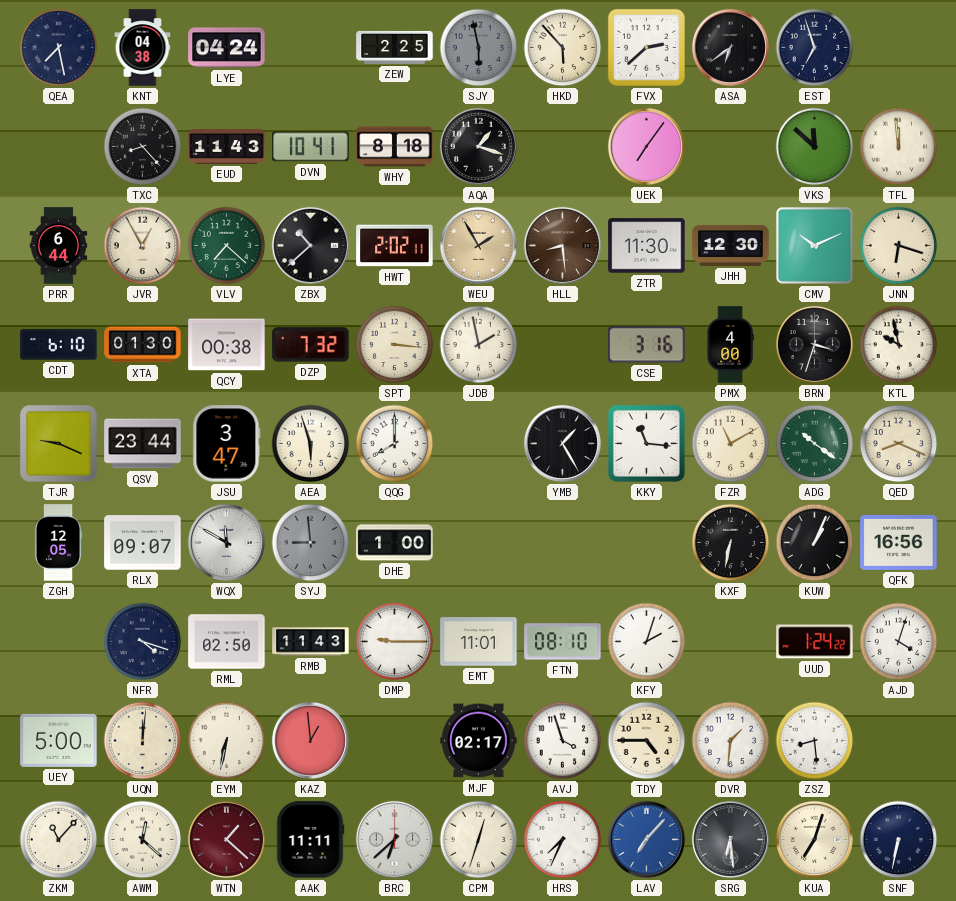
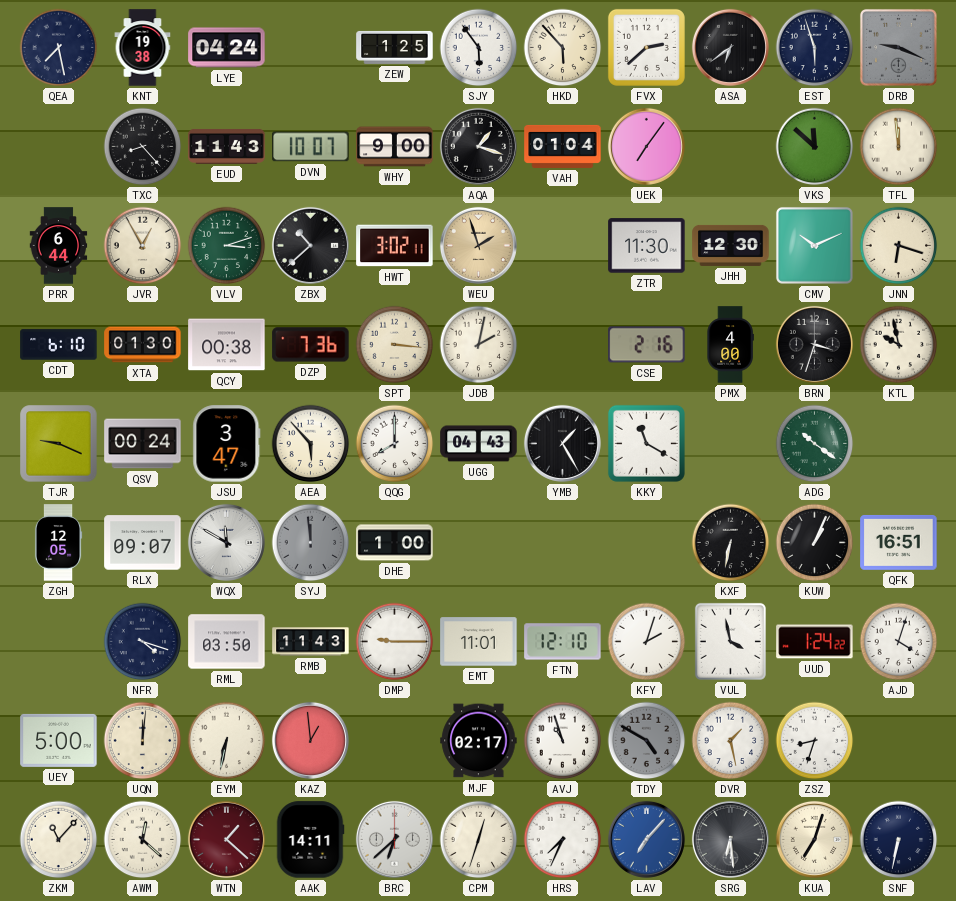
KNT: 04:38 -> 19:38
ZEW: 2:25 -> 1:25
SJY: 5:58 -> 5:54
SJY dial: grey -> white
EST: 6:57 -> 5:57
DRB: none -> 9:19
DVN: 10:41 -> 10:07
WHY: 8:18 -> 9:00
VAH: none -> 01:04
VLV: 7:22 -> 3:12
HWT: 2:02 -> 3:02
WEU: 1:55 -> 1:57
HLL: 8:29 -> none
DZP: 7:32 -> 7:36
JDB: 1:58 -> 2:02
CSE: 3:16 -> 2:16
QSV: 23:44 -> 00:24
AEA: 5:57 -> 5:53
UGG: none -> 04:43
KKY: 11:16 -> 11:20
FZR: 11:10 -> none
QED: 8:19 -> none
SYJ: 8:59 -> 11:59
QFK: 16:56 -> 16:51
RML: 02:50 -> 03:50
FTN: 08:10 -> 12:10
VUL: none -> 3:58
AVJ: 3:57 -> 10:57
TDY: 4:45 -> 4:50
TDY dial: cream -> grey
DVR: 1:31 -> 1:28
ZSZ: 8:29 -> 8:33
AAK: 11:11 -> 14:11
